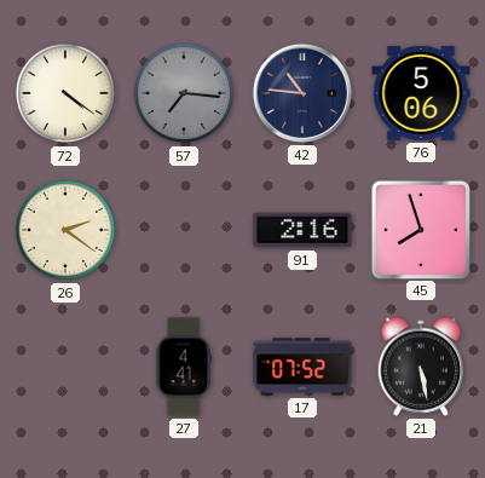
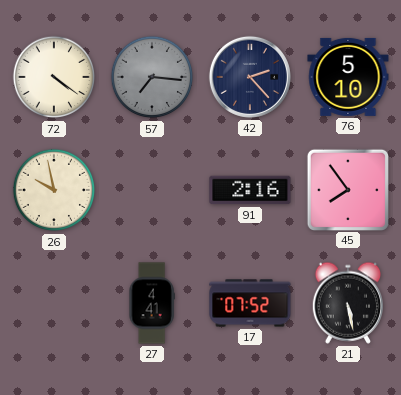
42: 10:46 -> 2:23
76: 5:06 -> 5:10
26: 2:21 -> 9:58
45: 7:57 -> 7:54
